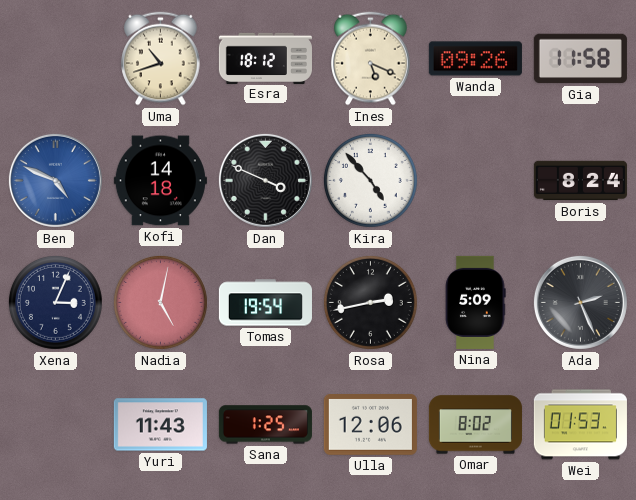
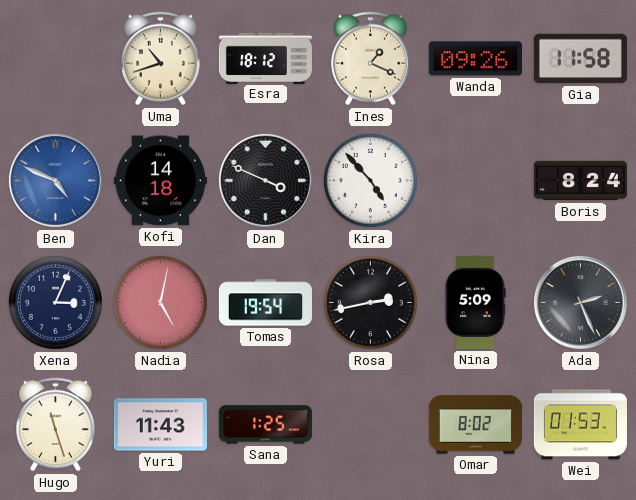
Ines: 5:19 -> 1:19
Hugo: none -> 11:27
Ulla: 12:06 -> none
